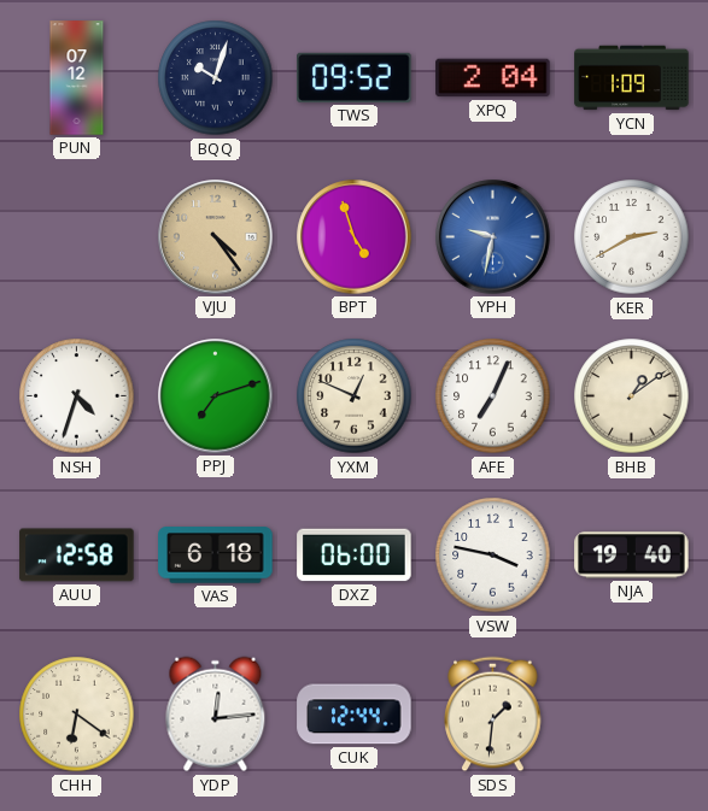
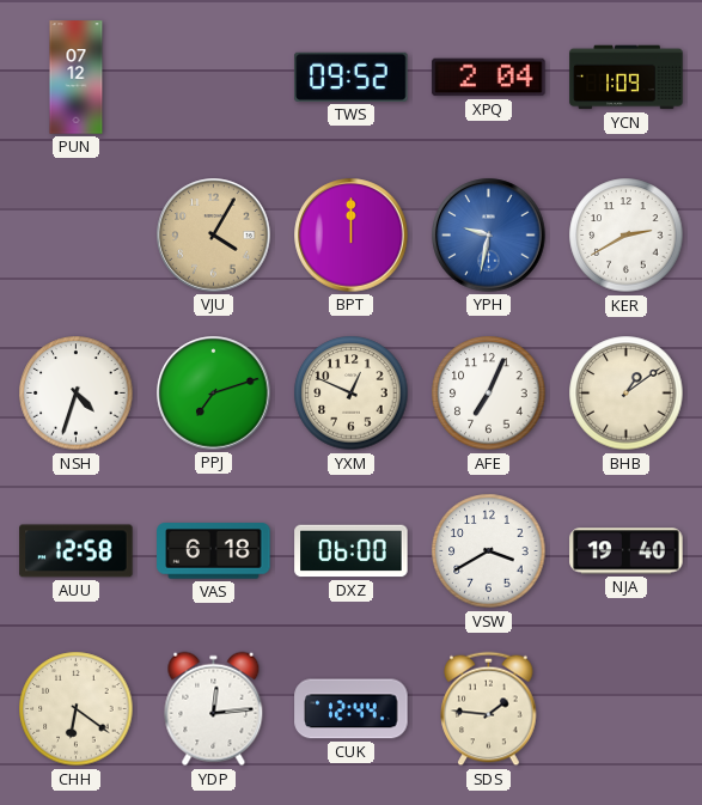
BQQ: 10:03 -> none
VJU: 4:24 -> 4:05
BPT: 4:57 -> 12:00
VSW: 3:47 -> 3:40
SDS: 1:31 -> 1:46
